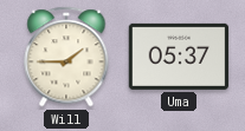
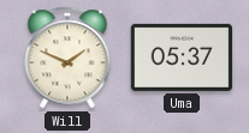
Will: 1:45 -> 1:49
